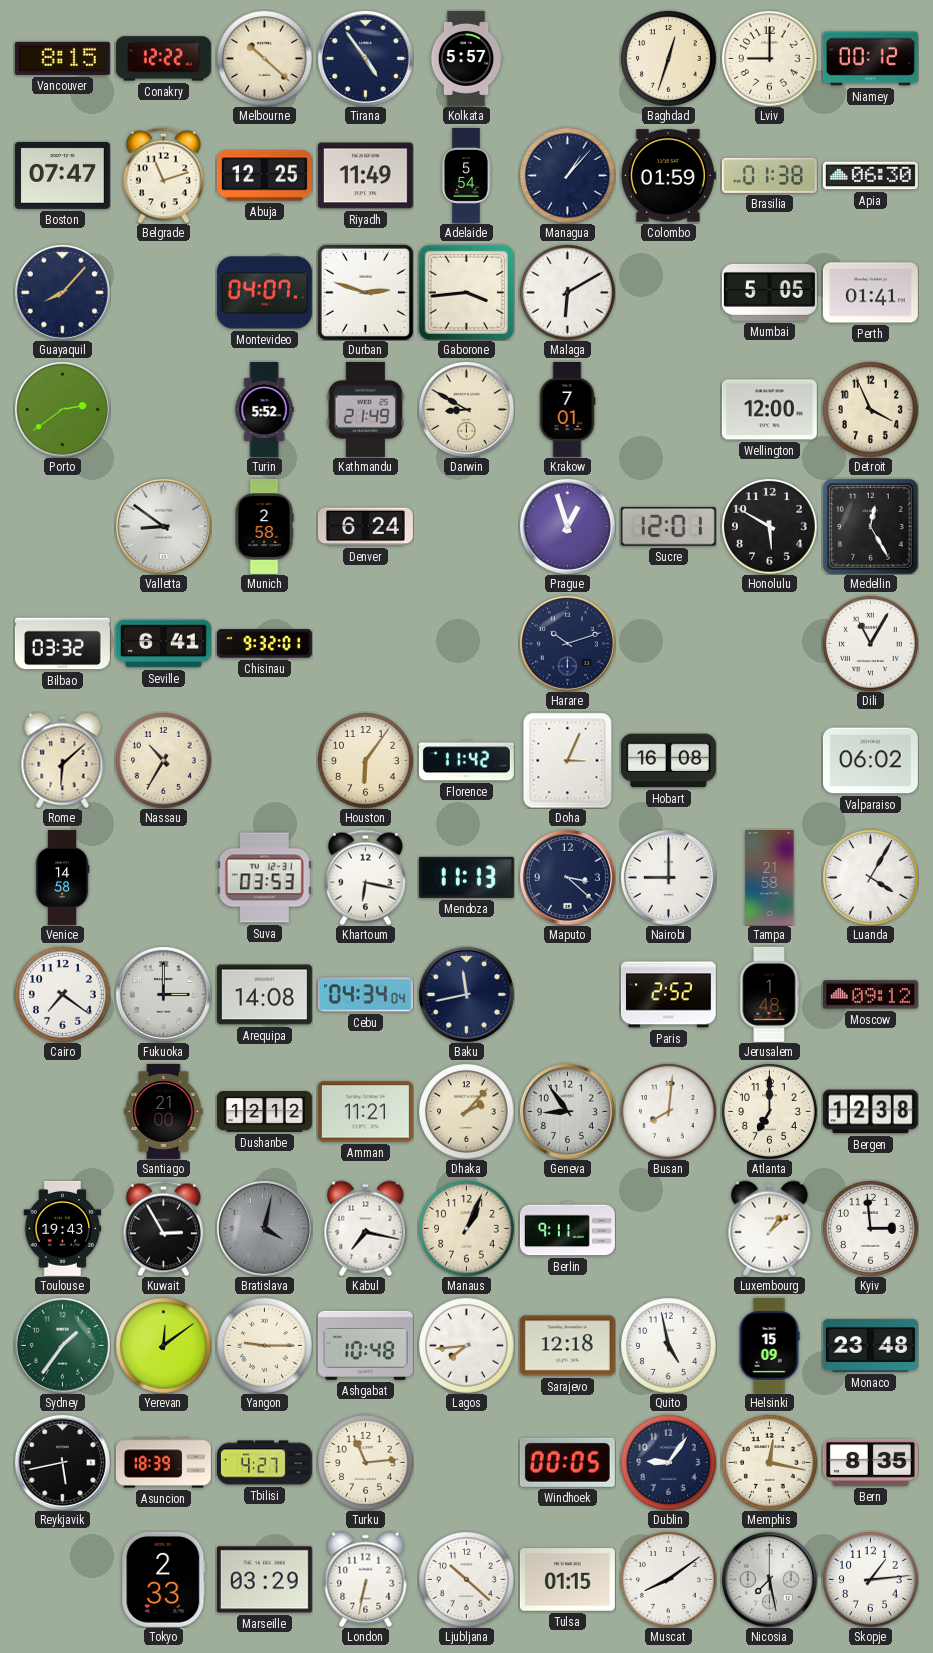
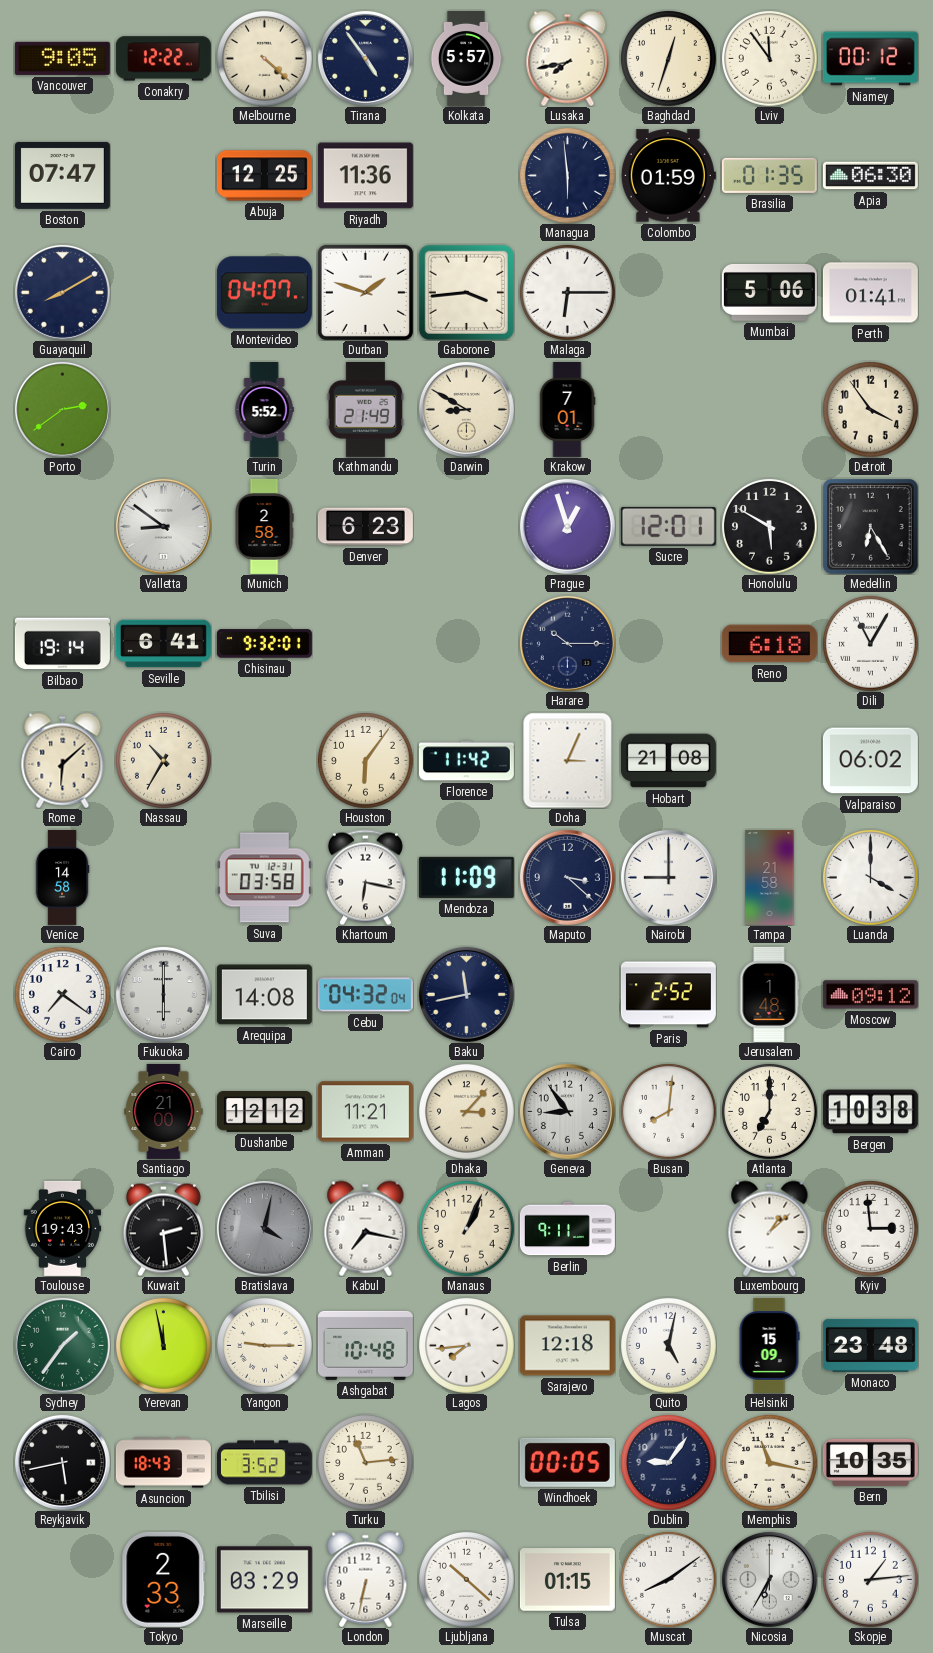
Vancouver: 8:15 -> 9:05
Melbourne: 10:22 -> 4:22
Lusaka: none -> 7:43
Lviv: 9:00 -> 11:54
Belgrade: 11:12 -> none
Riyadh: 11:49 -> 11:36
Adelaide: 5:54 -> none
Managua: 1:07 -> 5:59
Brasilia: 01:38 -> 01:35
Guayaquil: 8:07 -> 8:10
Durban: 2:48 -> 1:48
Malaga: 6:10 -> 6:15
Mumbai: 5:05 -> 5:06
Wellington: 12:00 -> none
Detroit: 3:56 -> 3:54
Denver: 6:24 -> 6:23
Medellin: 12:25 -> 6:25
Bilbao: 03:32 -> 19:14
Harare: 10:12 -> 10:15
Reno: none -> 6:18
Hobart: 16:08 -> 21:08
Suva: 03:53 -> 03:58
Mendoza: 11:13 -> 11:09
Luanda: 4:05 -> 4:00
Fukuoka: 3:00 -> 6:00
Cebu: 04:34 -> 04:32
Dhaka: 2:07 -> 3:07
Bergen: 12:38 -> 10:38
Kuwait: 2:55 -> 2:29
Yerevan: 12:09 -> 11:58
Quito: 4:58 -> 5:02
Asuncion: 18:39 -> 18:43
Tbilisi: 4:27 -> 3:52
Memphis: 12:17 -> 11:17
Bern: 8:35 -> 10:35
Nicosia: 7:28 -> 6:35
